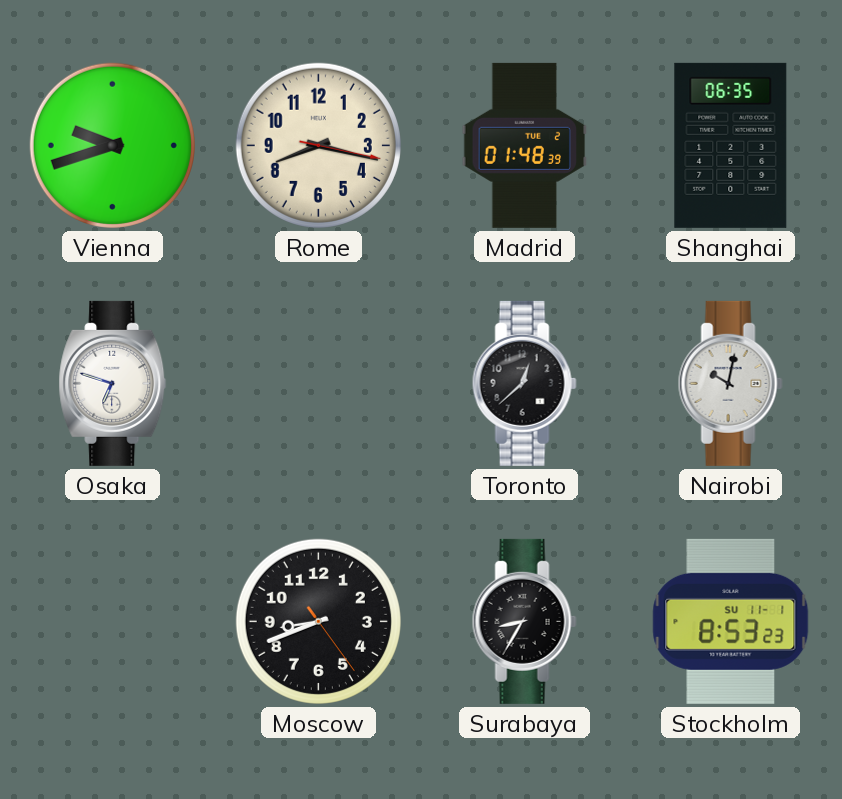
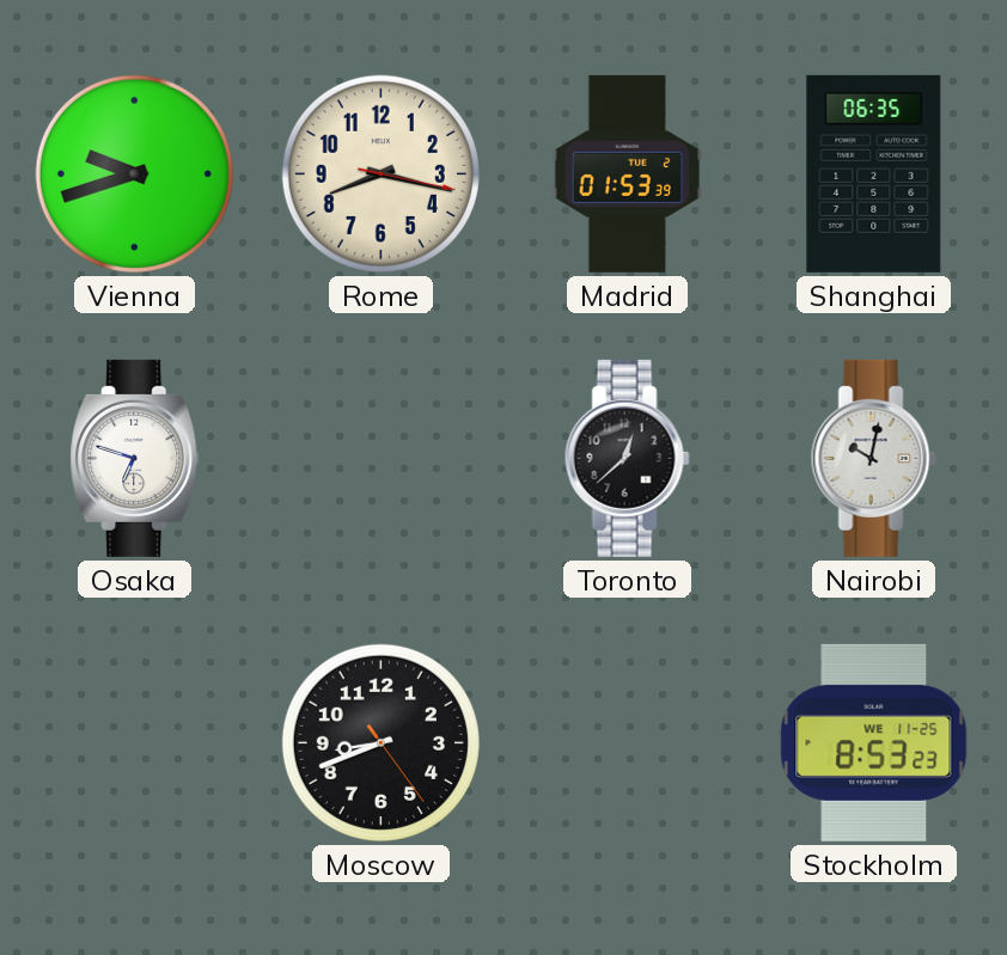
Madrid: 01:48 -> 01:53
Surabaya: 8:35 -> none
Stockholm date: SU 11-1 -> WE 11-25
